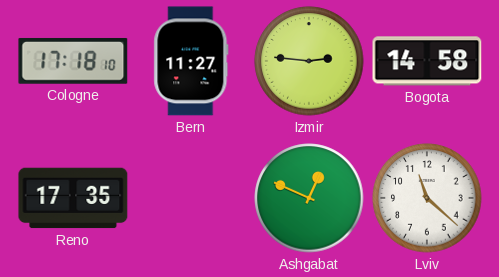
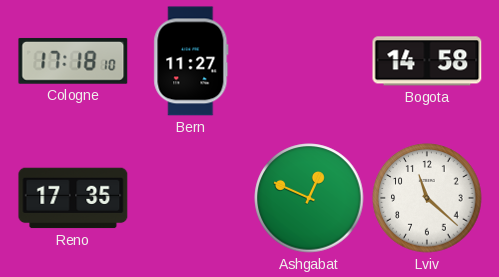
Izmir: 2:46 -> none
